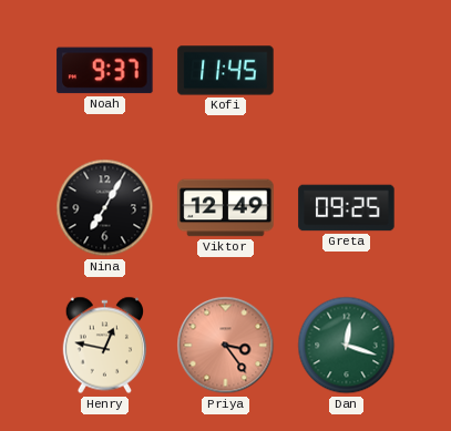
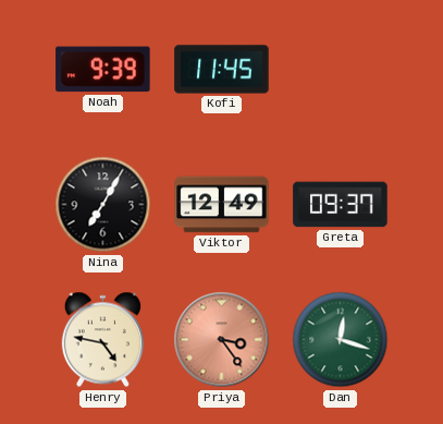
Noah: 9:37 -> 9:39
Greta: 09:25 -> 09:37
Henry: 12:47 -> 4:47
